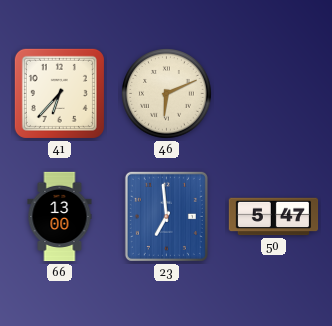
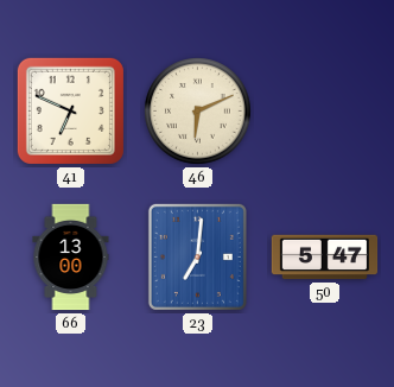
41: 6:37 -> 6:49
23: 6:59 -> 7:01
